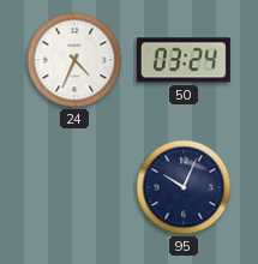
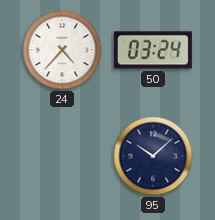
24: 4:34 -> 4:37
95: 10:04 -> 10:08
